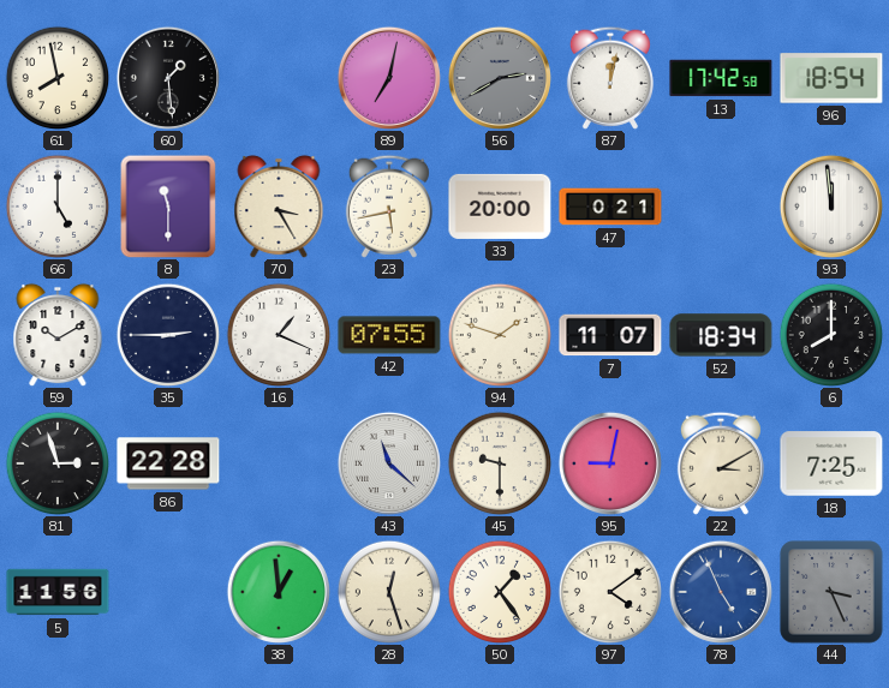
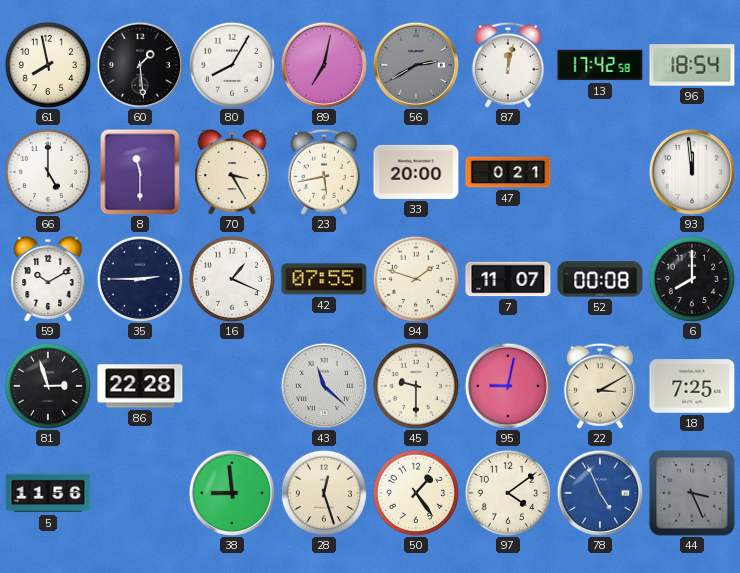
80: none -> 8:05
52: 18:34 -> 00:08
38: 12:59 -> 8:59
